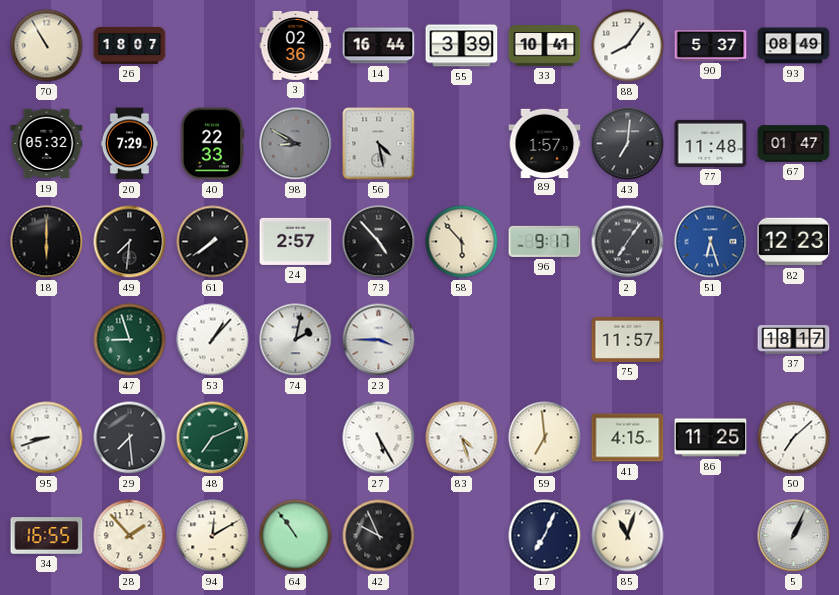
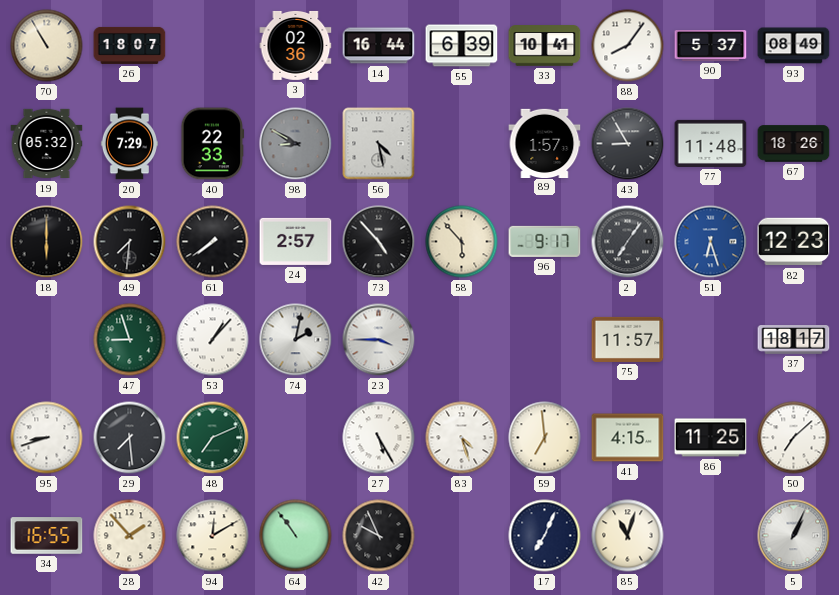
55: 3:39 -> 6:39
43: 7:01 -> 8:55
67: 01:47 -> 18:26
